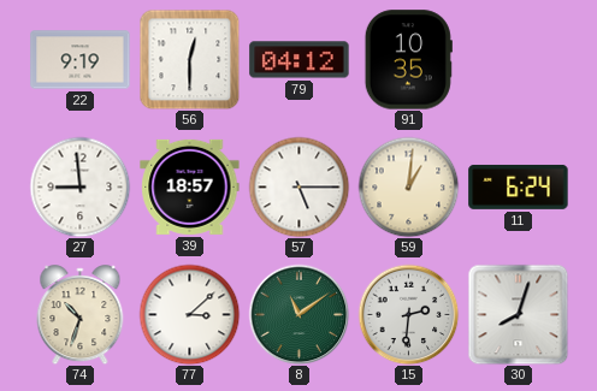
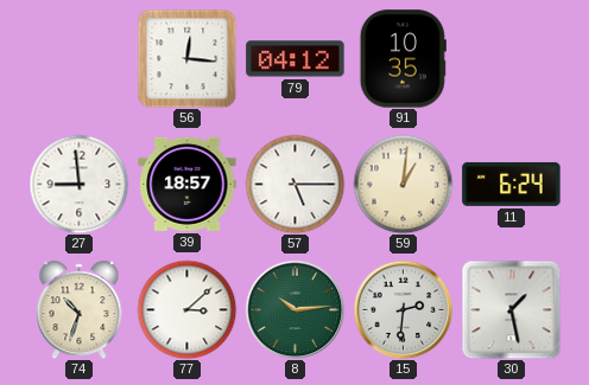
22: 9:19 -> none
56: 12:30 -> 12:16
8: 11:09 -> 10:14
30: 8:03 -> 1:28
